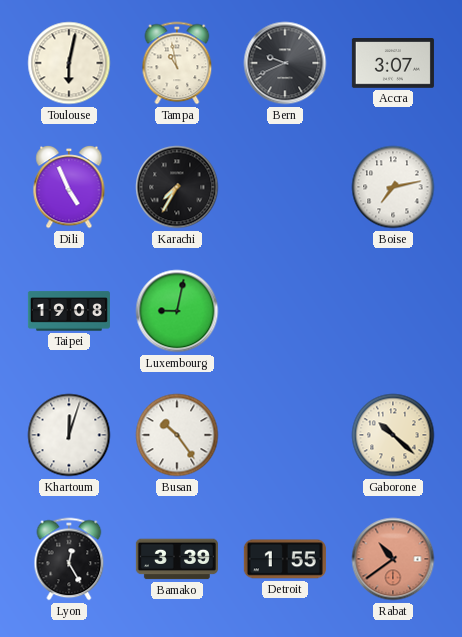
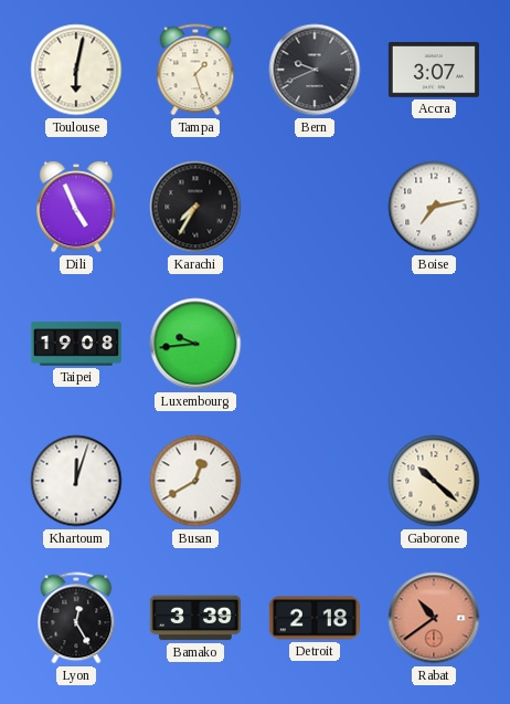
Tampa: 10:58 -> 1:27
Luxembourg: 9:02 -> 9:44
Busan: 10:24 -> 12:40
Detroit: 1:55 -> 2:18
